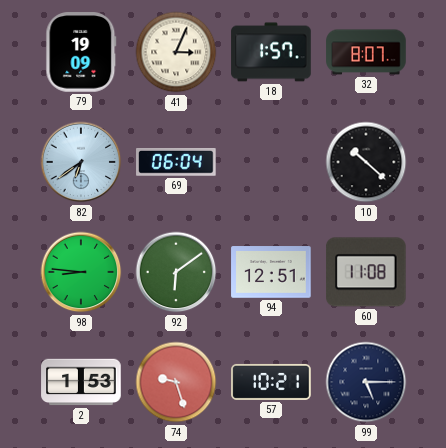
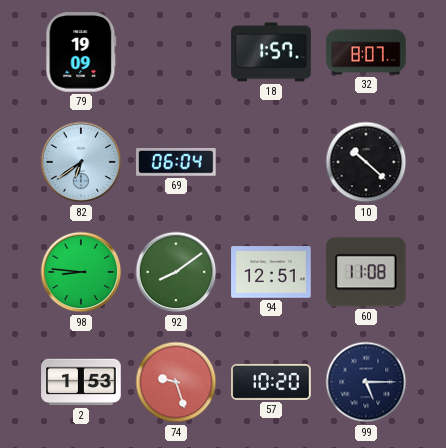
41: 3:04 -> none
92: 6:09 -> 8:09
57: 10:21 -> 10:20
